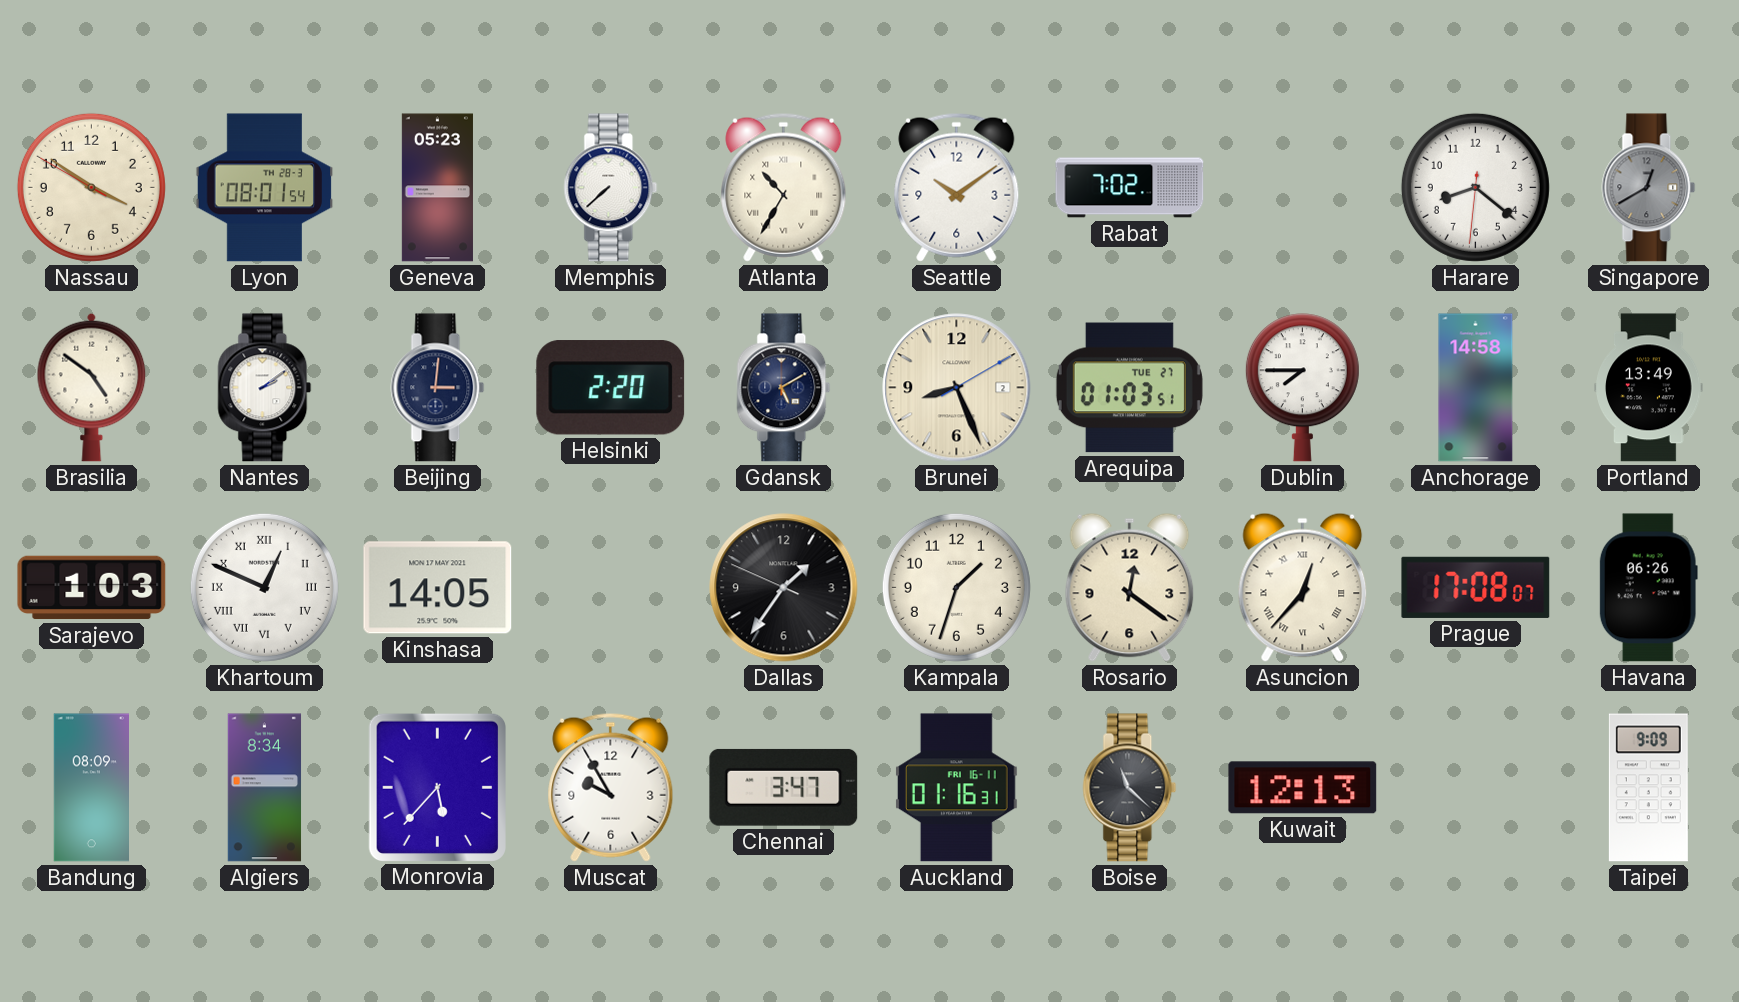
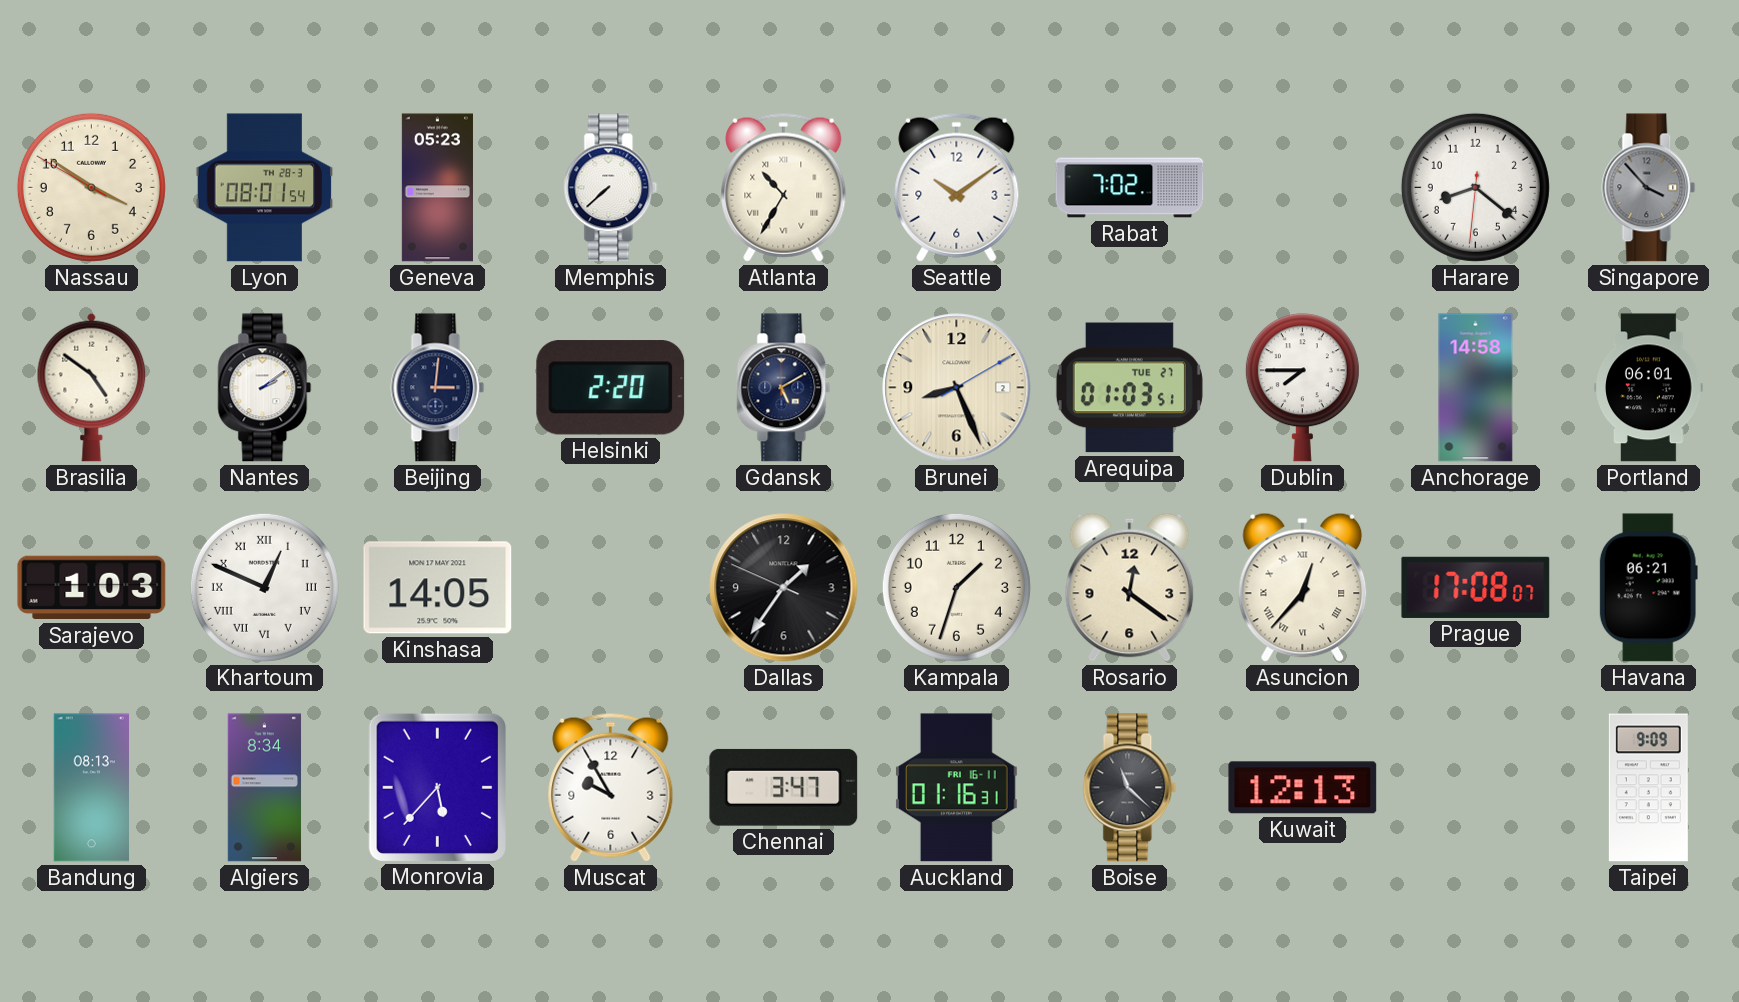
Singapore: 12:40 -> 3:53
Portland: 13:49 -> 06:01
Havana: 06:26 -> 06:21
Bandung: 08:09 -> 08:13
